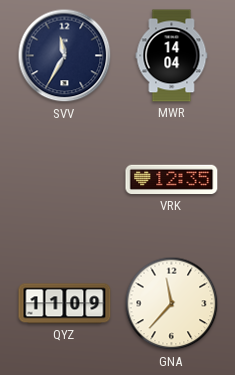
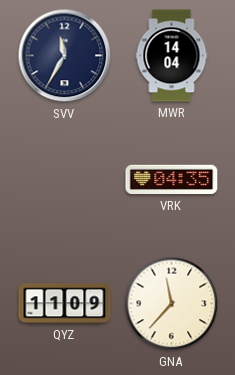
VRK: 12:35 -> 04:35
